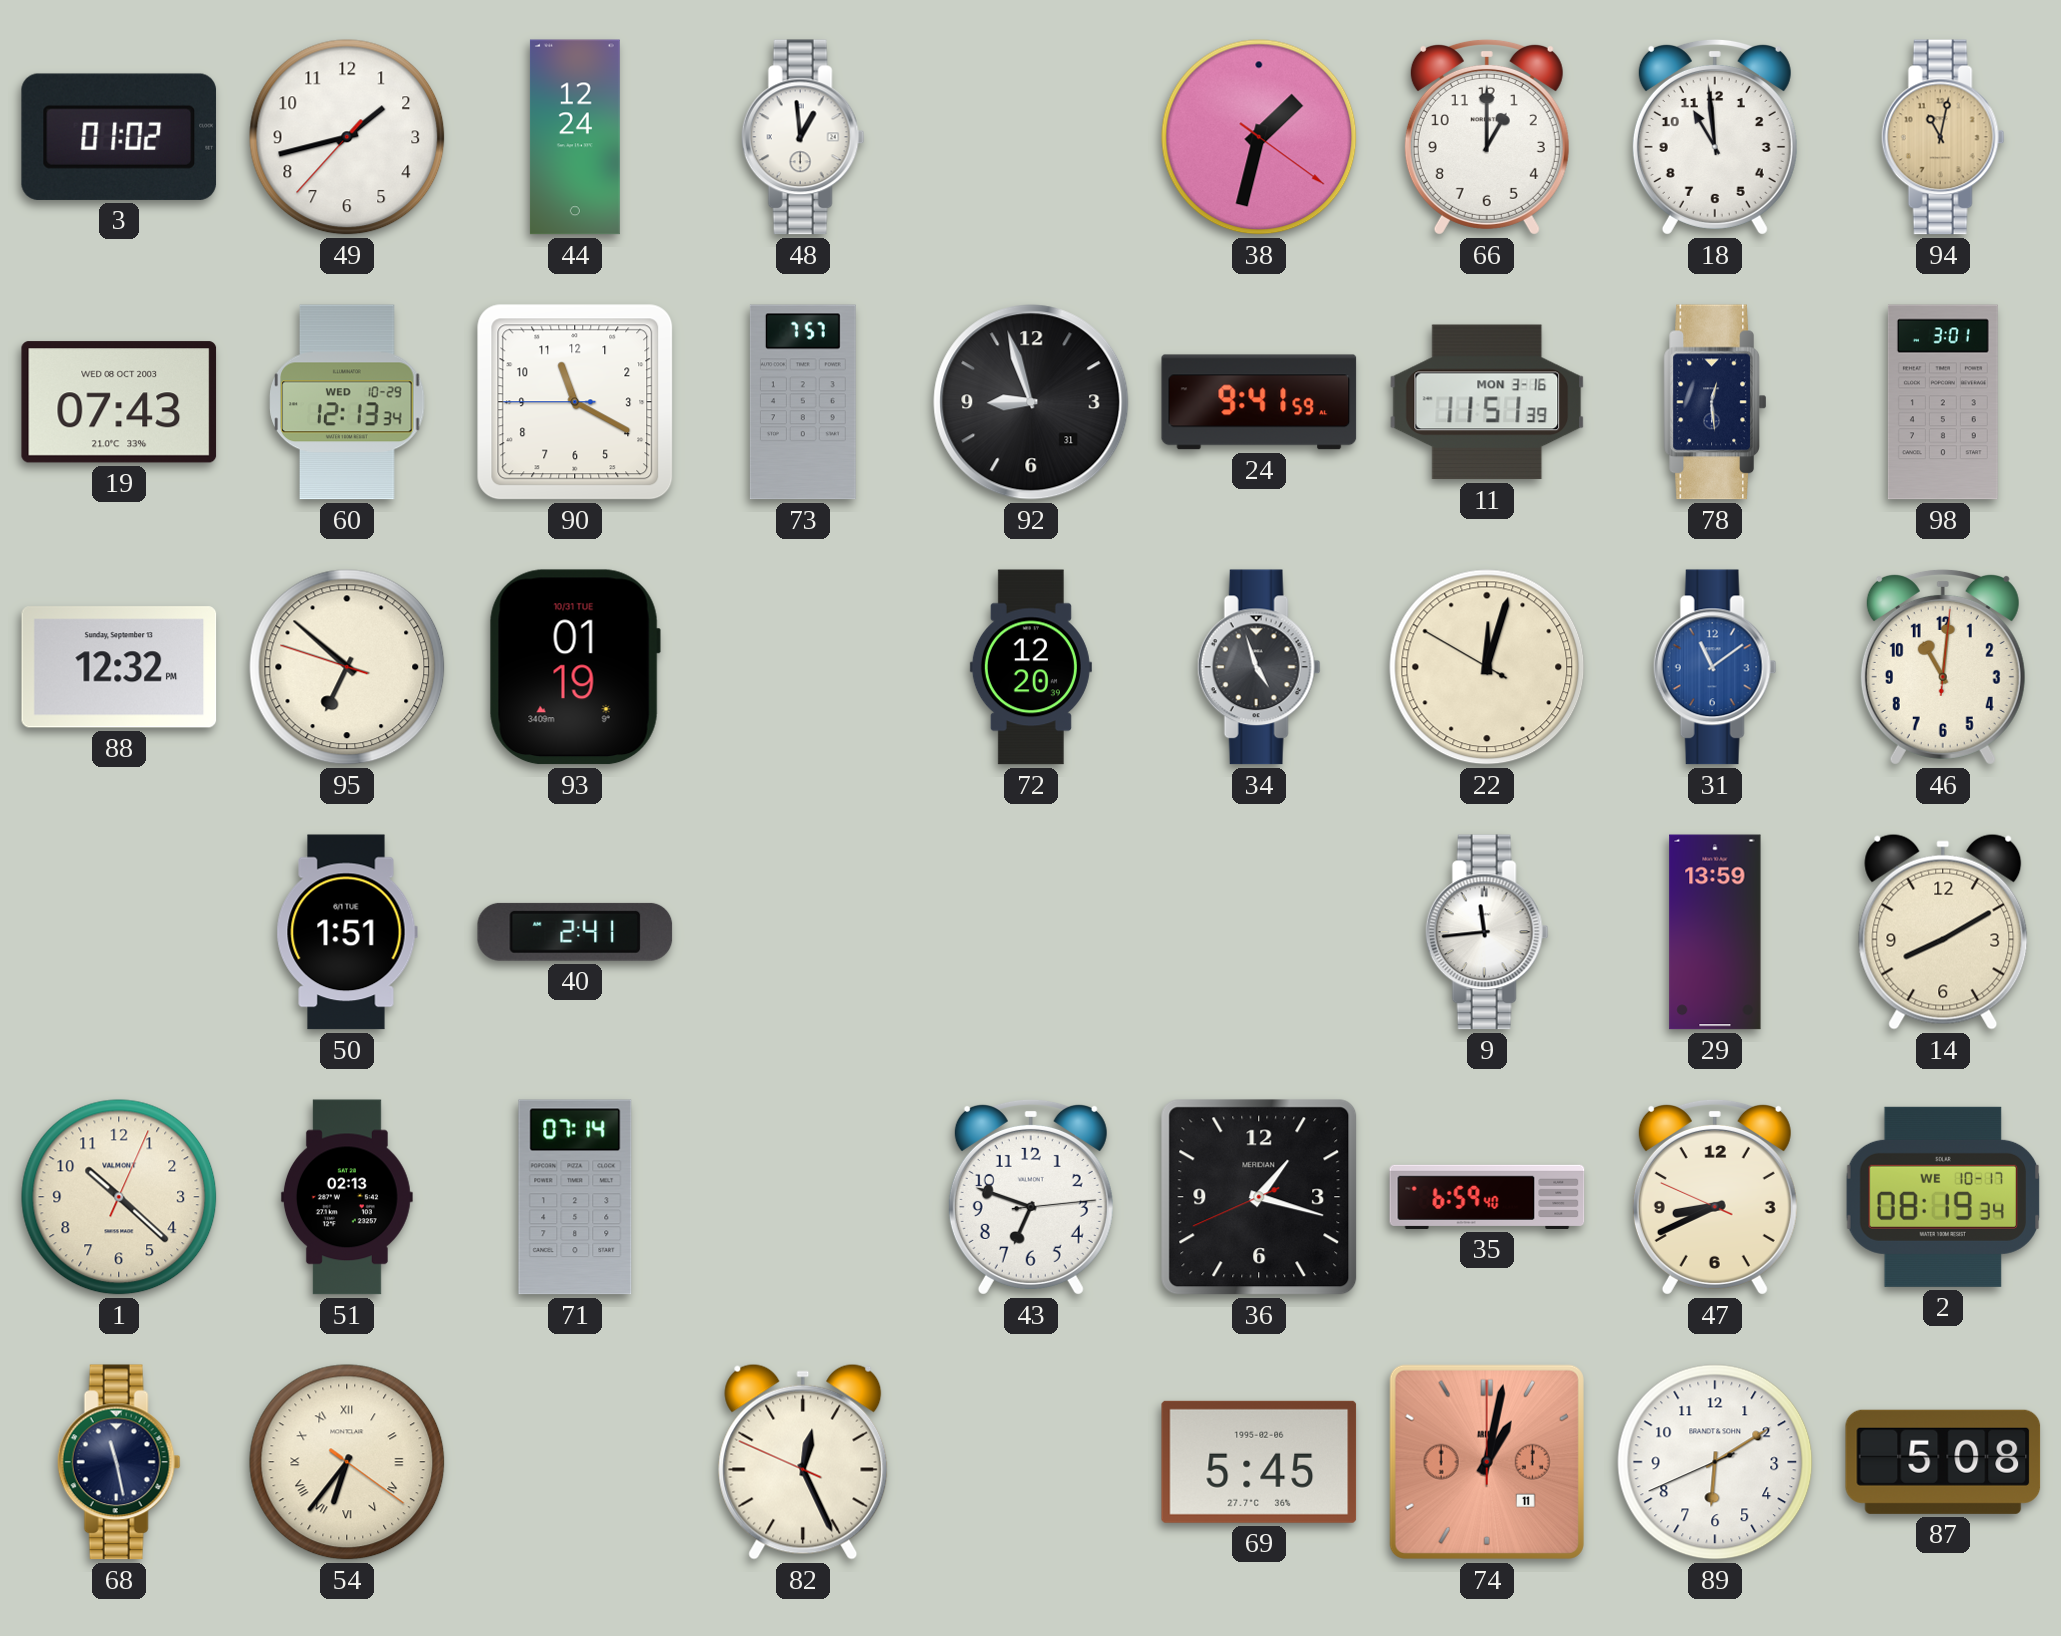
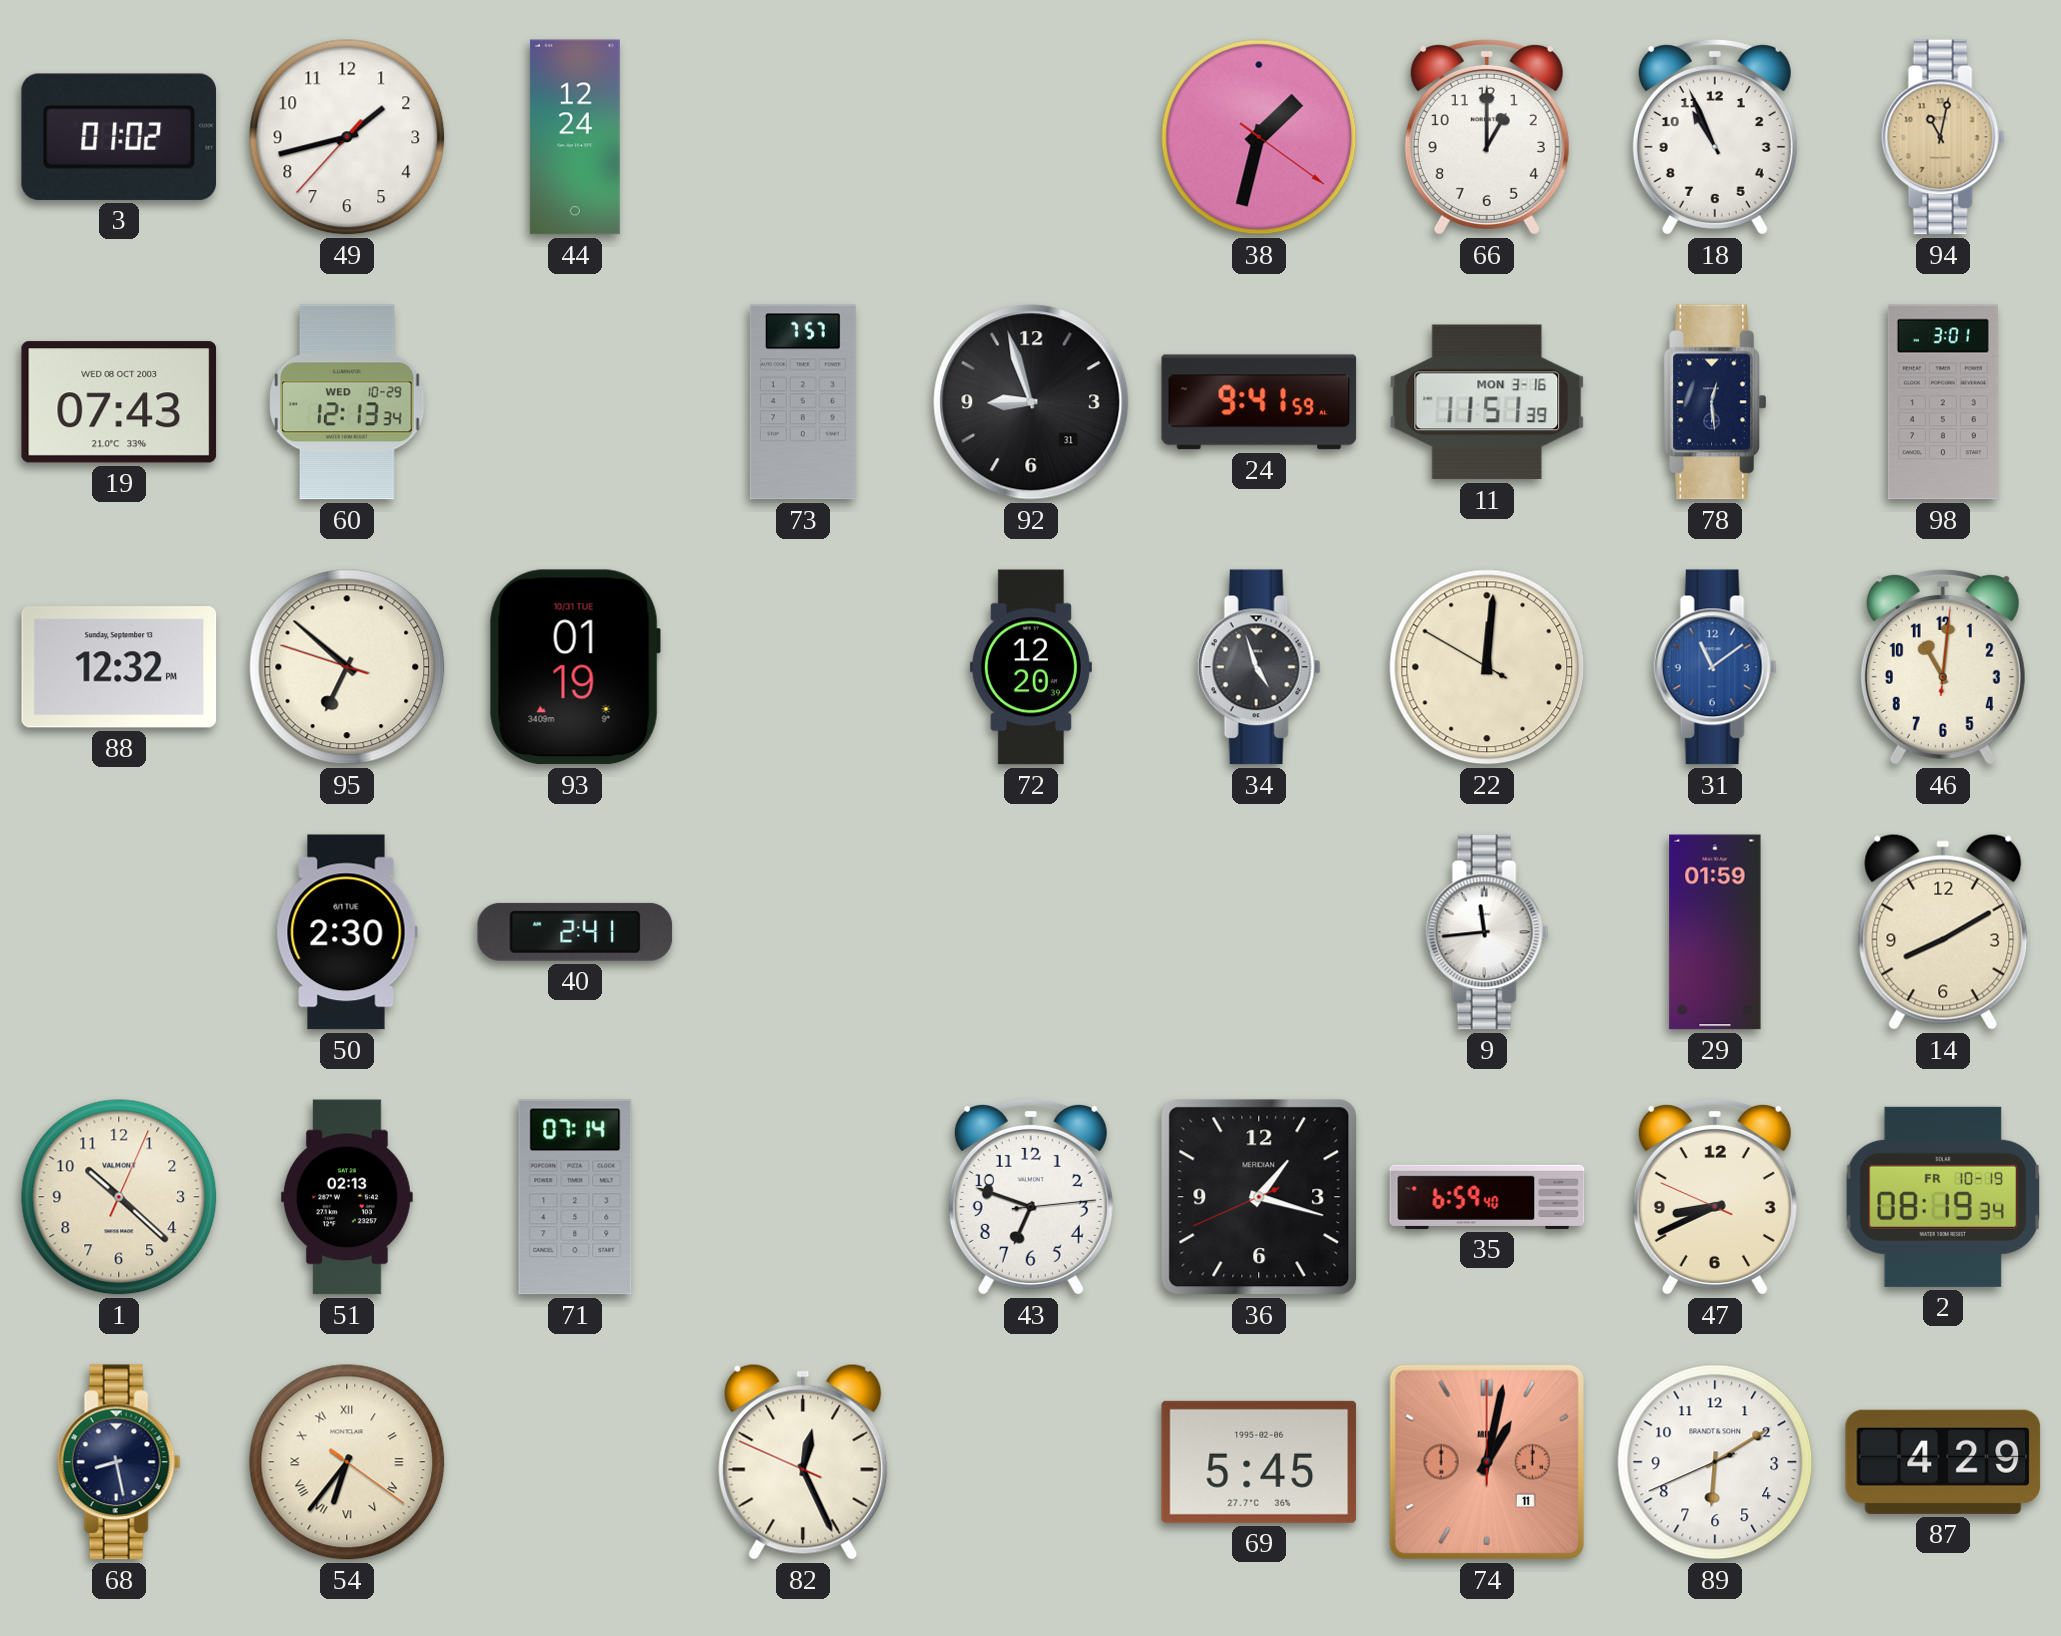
48: 12:59 -> none
18: 10:59 -> 10:56
90: 11:19 -> none
22: 12:02 -> 12:00
50: 1:51 -> 2:30
29: 13:59 -> 01:59
2 date: WE 10-17 -> FR 10-19
68: 11:28 -> 8:28
87: 5:08 -> 4:29
